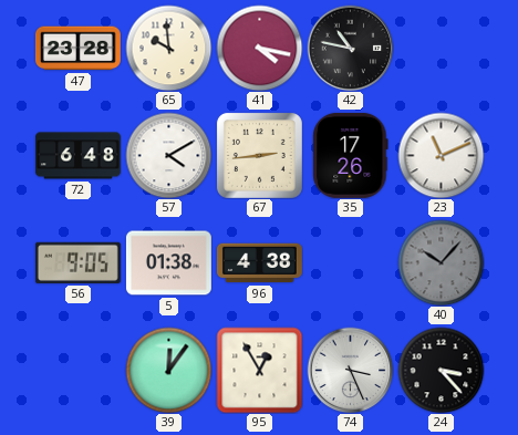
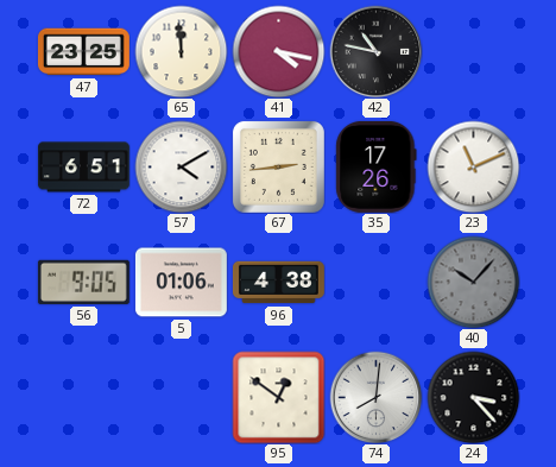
47: 23:28 -> 23:25
65: 9:59 -> 11:59
72: 6:48 -> 6:51
5: 01:38 -> 01:06
39: 12:06 -> none
95: 12:55 -> 12:51
74: 3:26 -> 8:01
